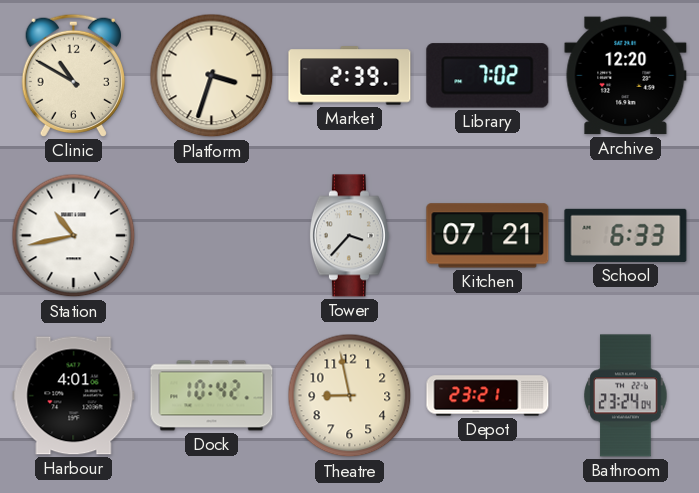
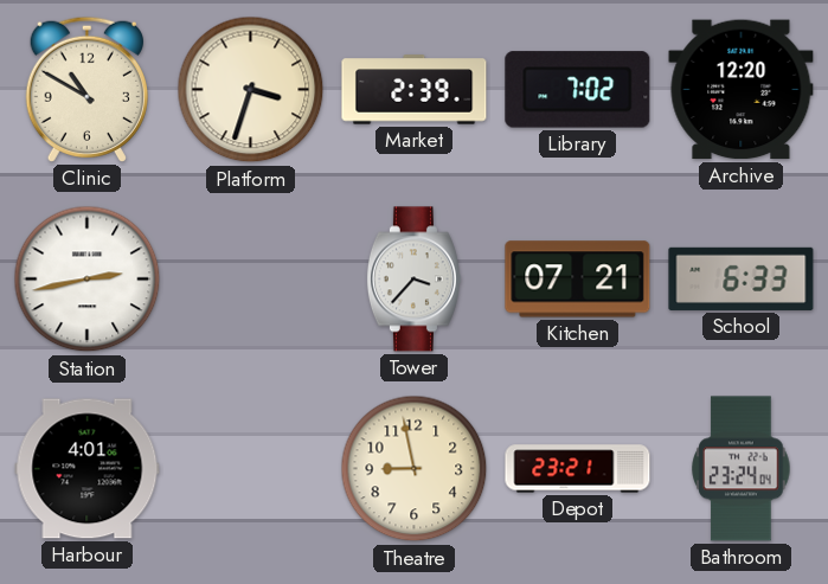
Station: 10:43 -> 2:43
Dock: 10:42 -> none
